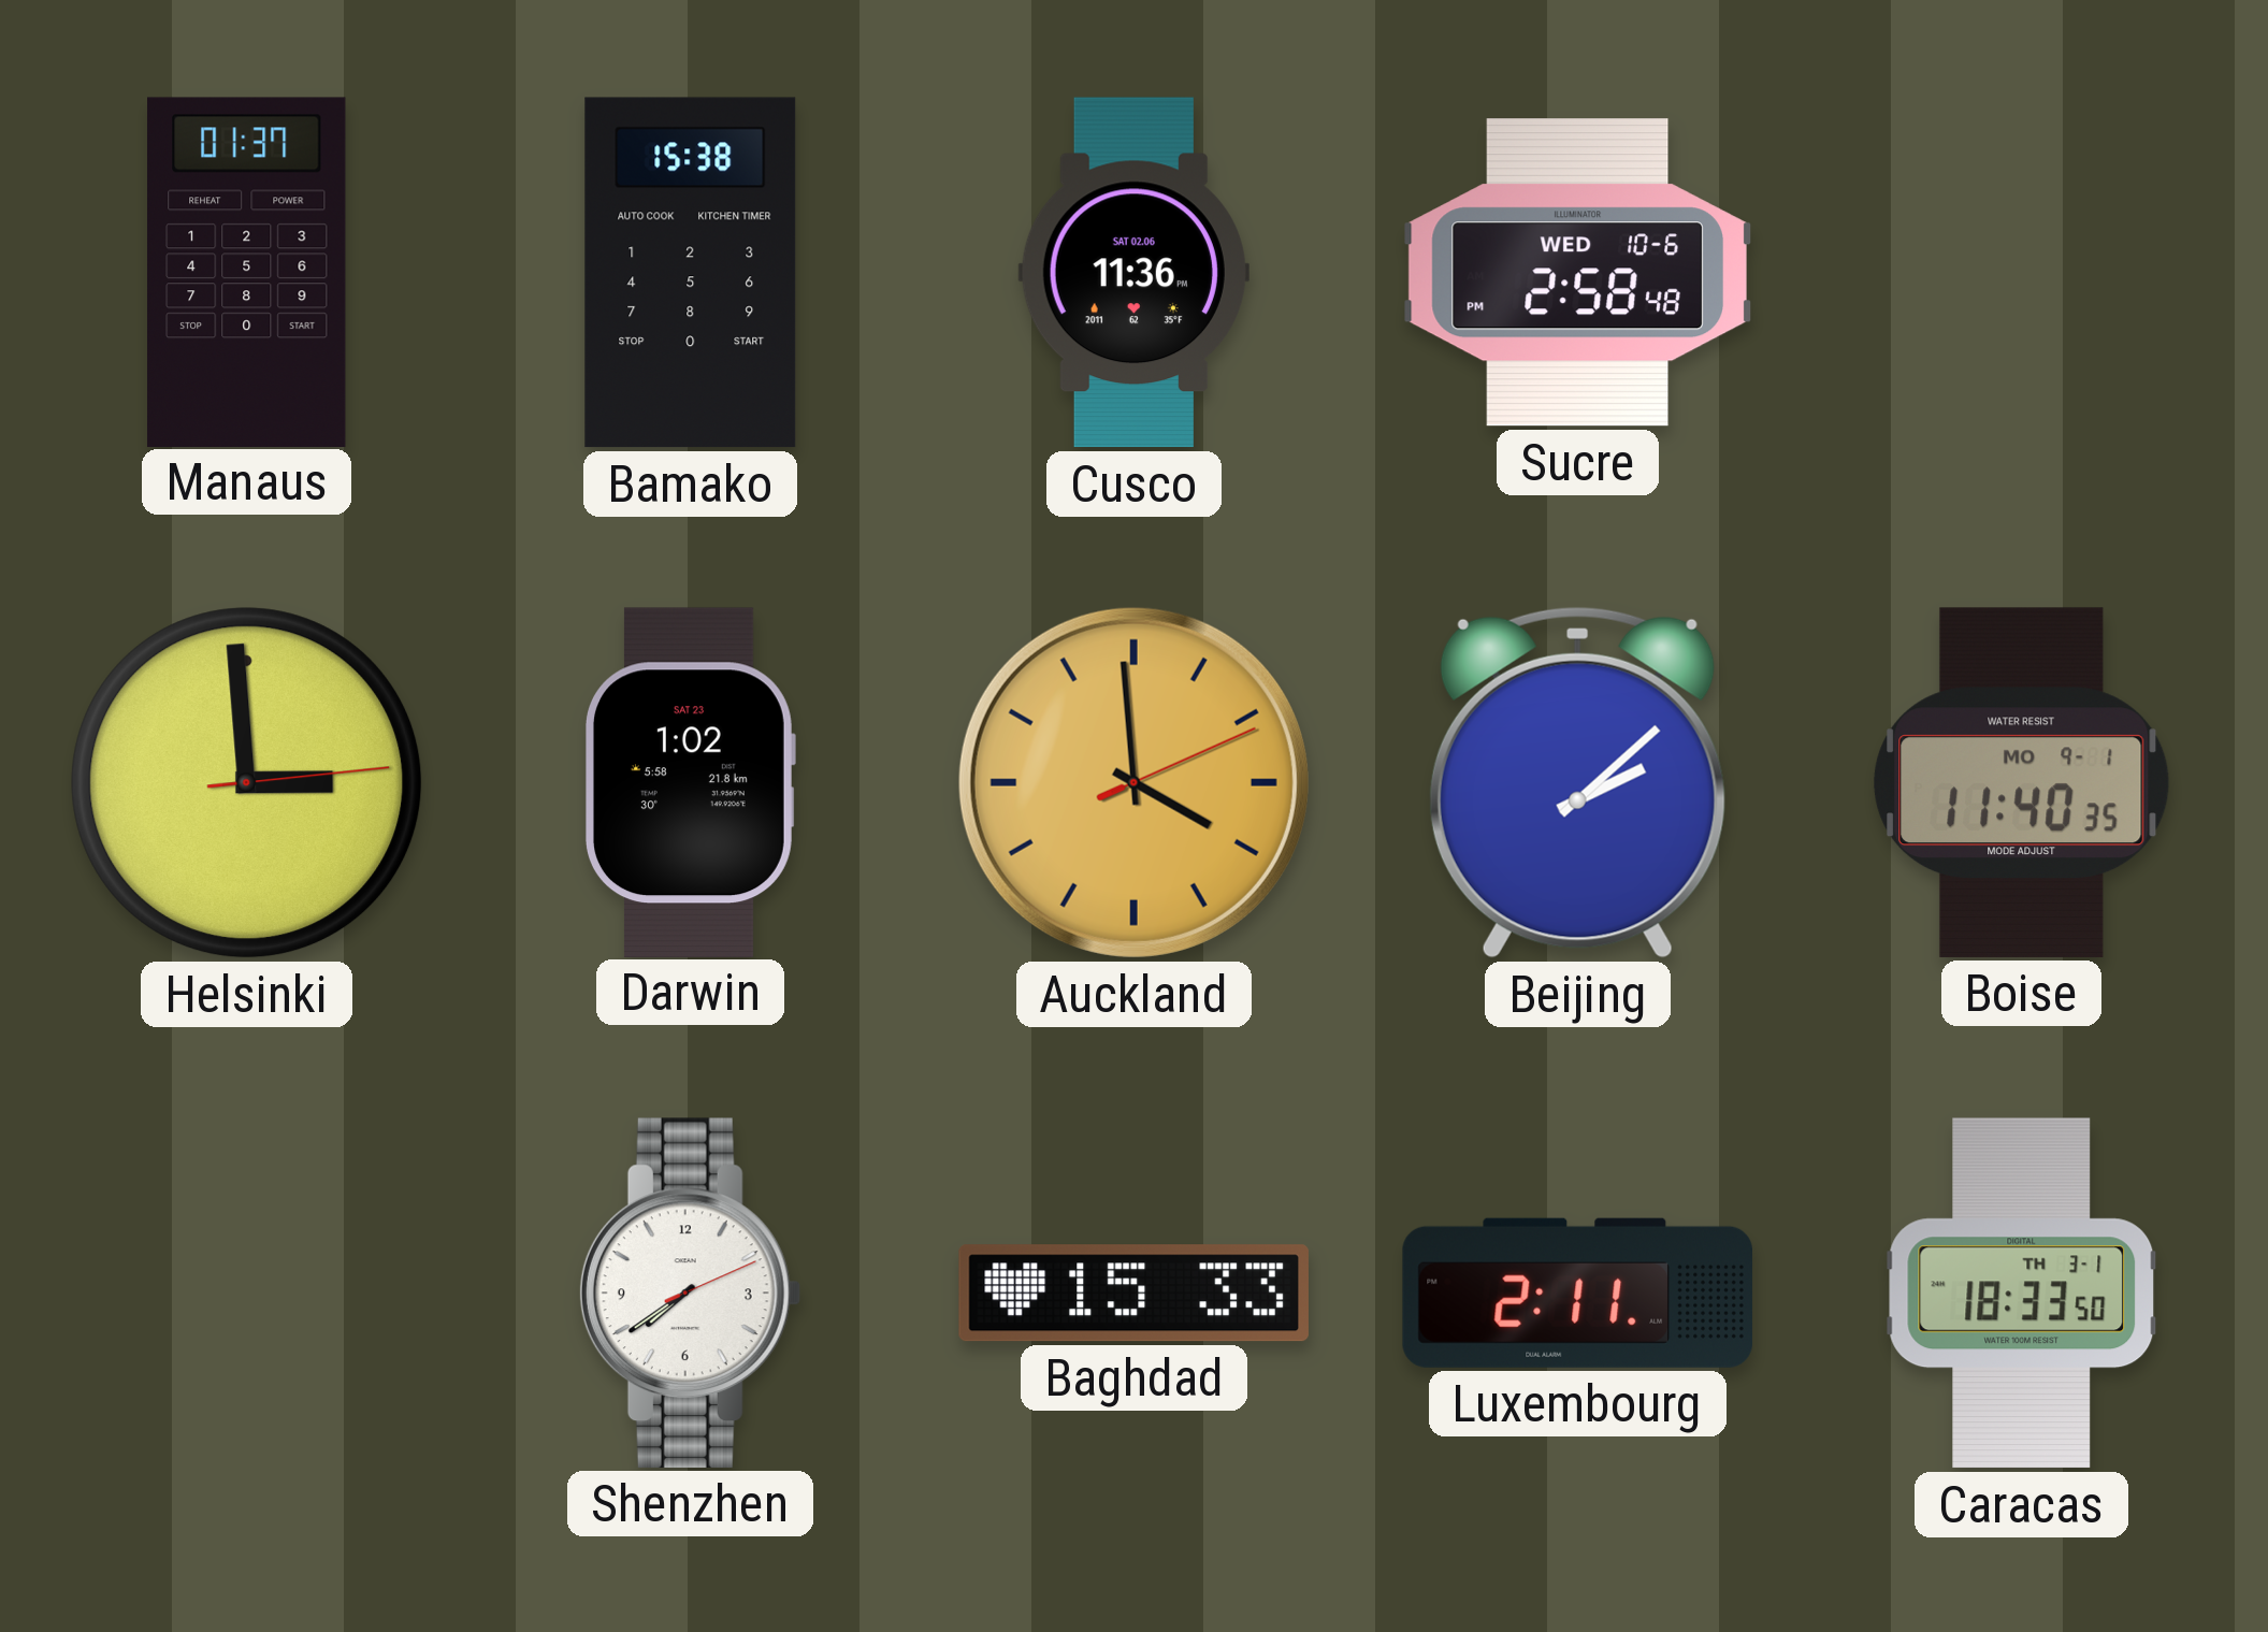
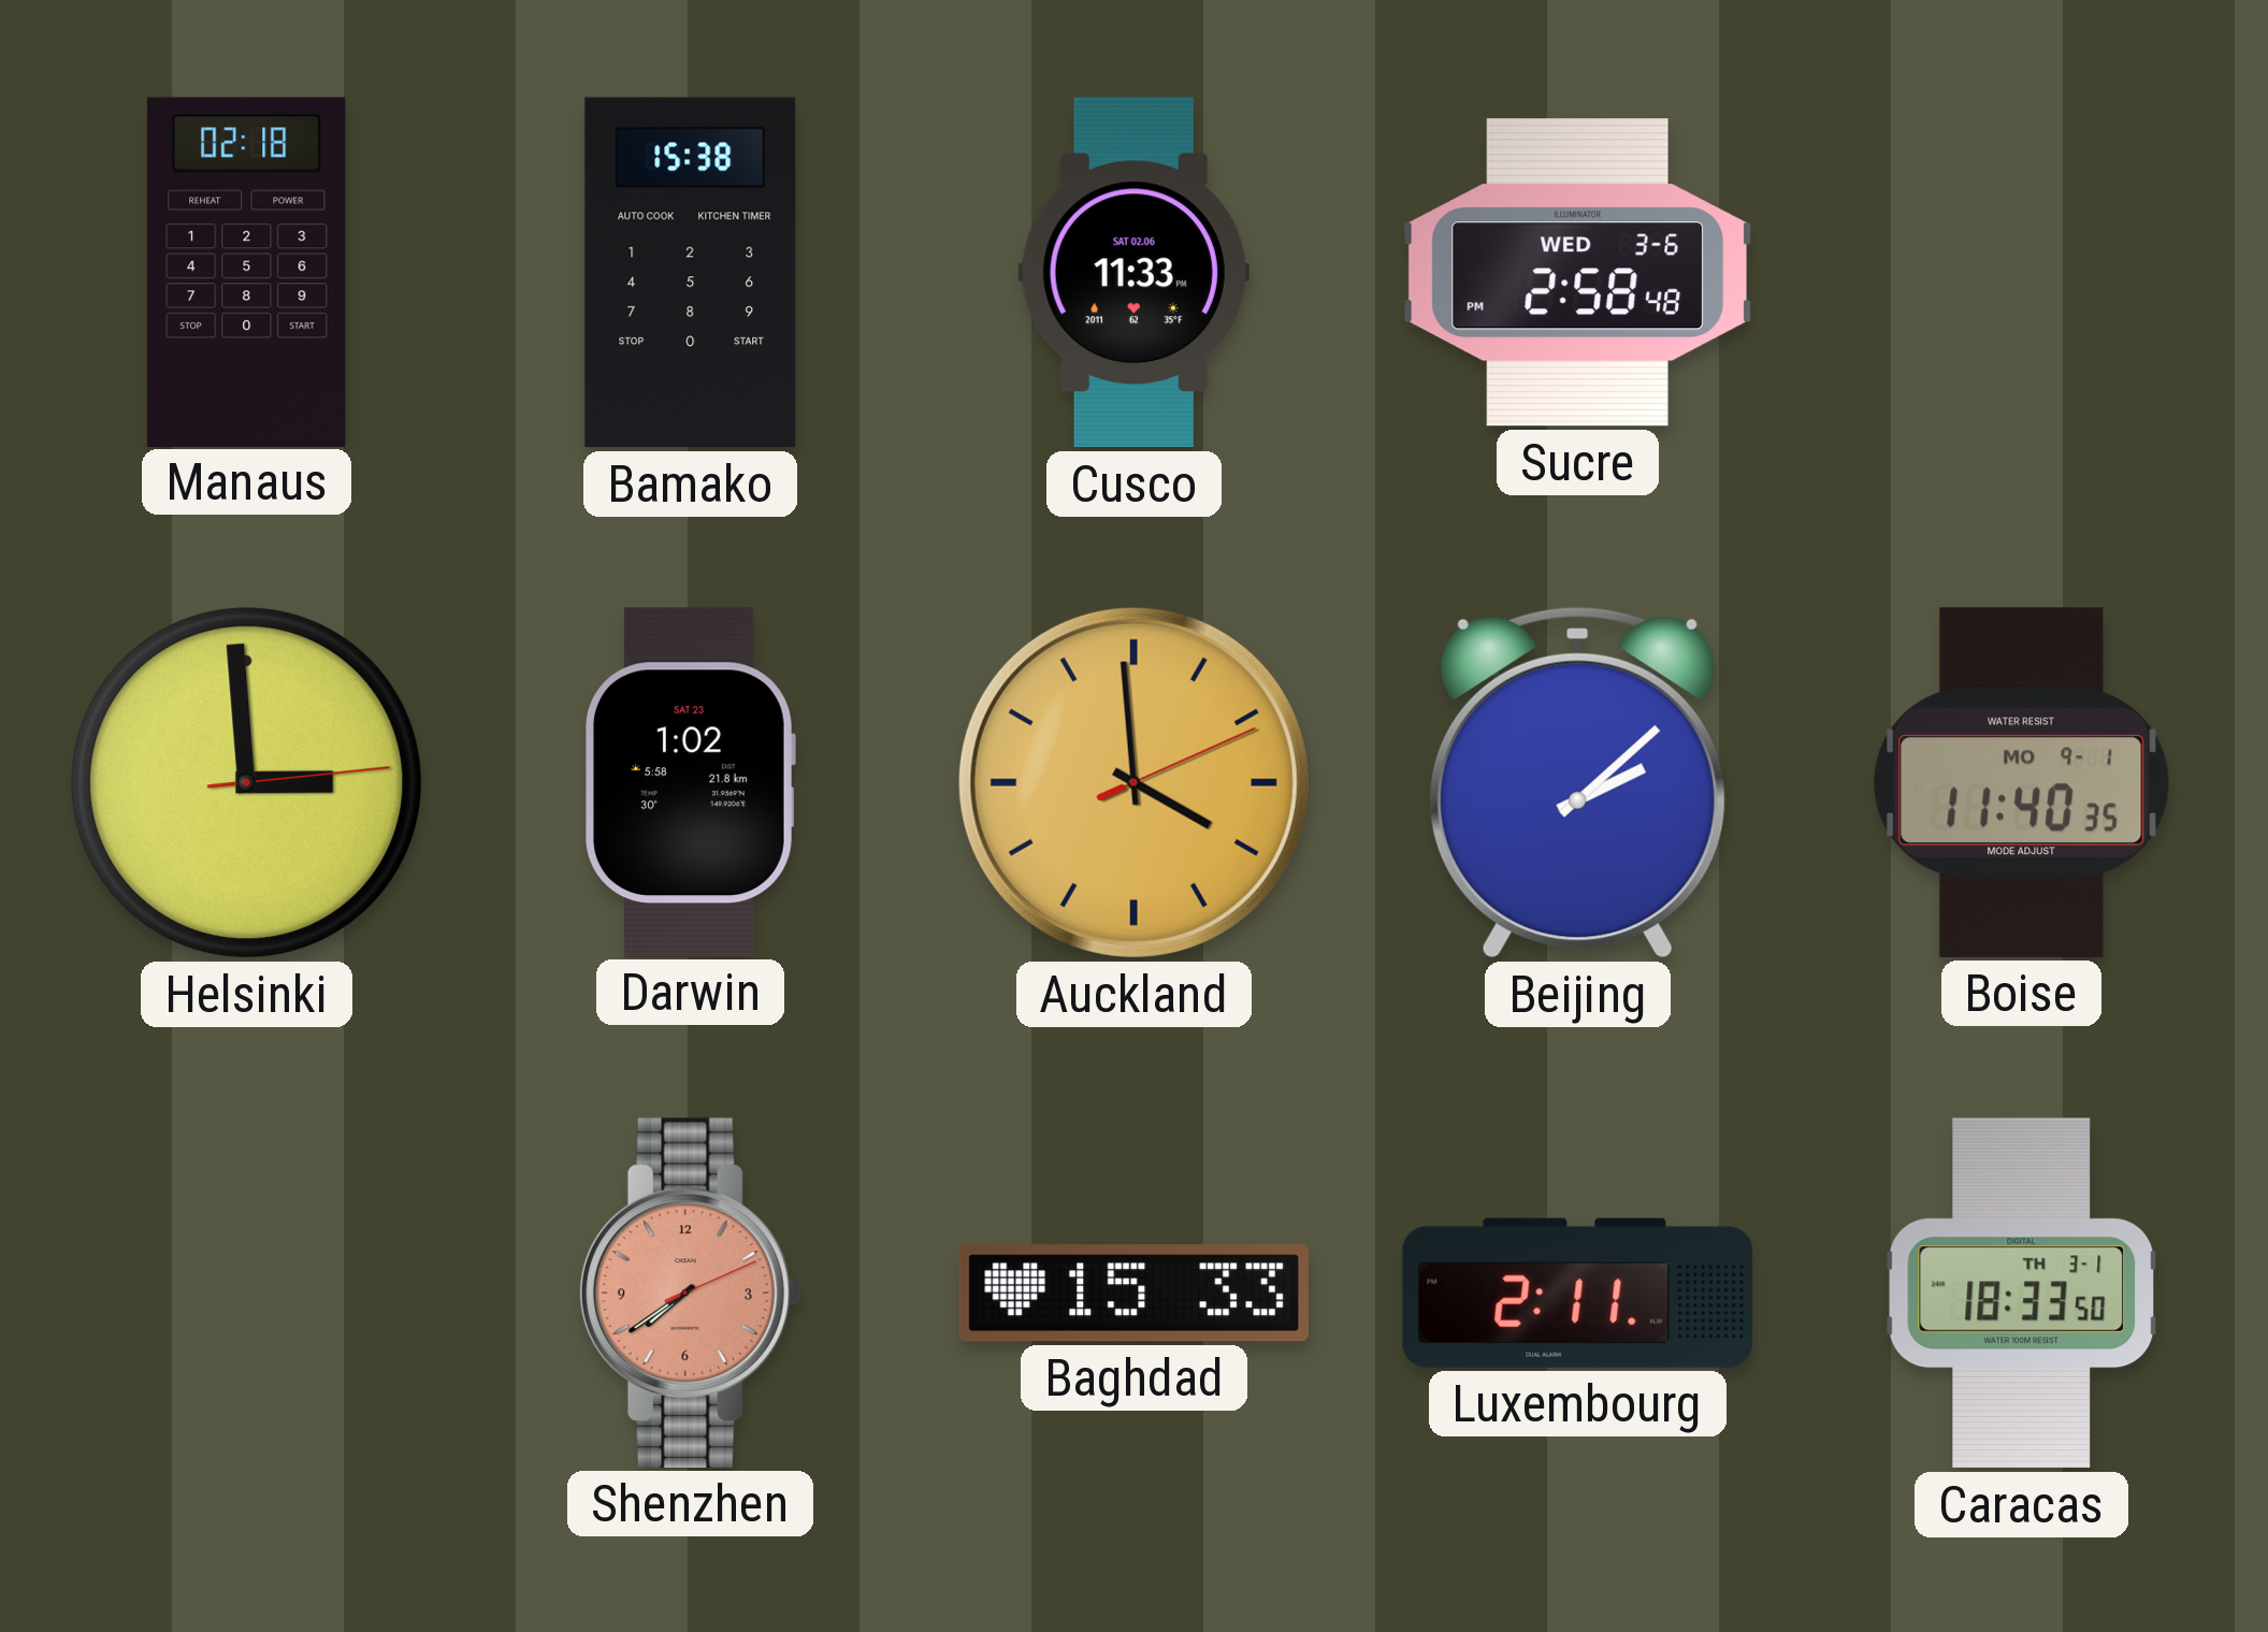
Manaus: 01:37 -> 02:18
Cusco: 11:36 -> 11:33
Sucre date: WED 10-6 -> WED 3-6
Shenzhen dial: white -> salmon
